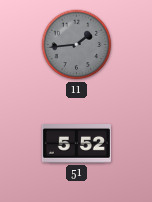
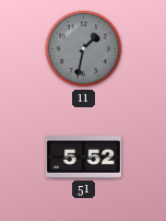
11: 1:44 -> 1:32
